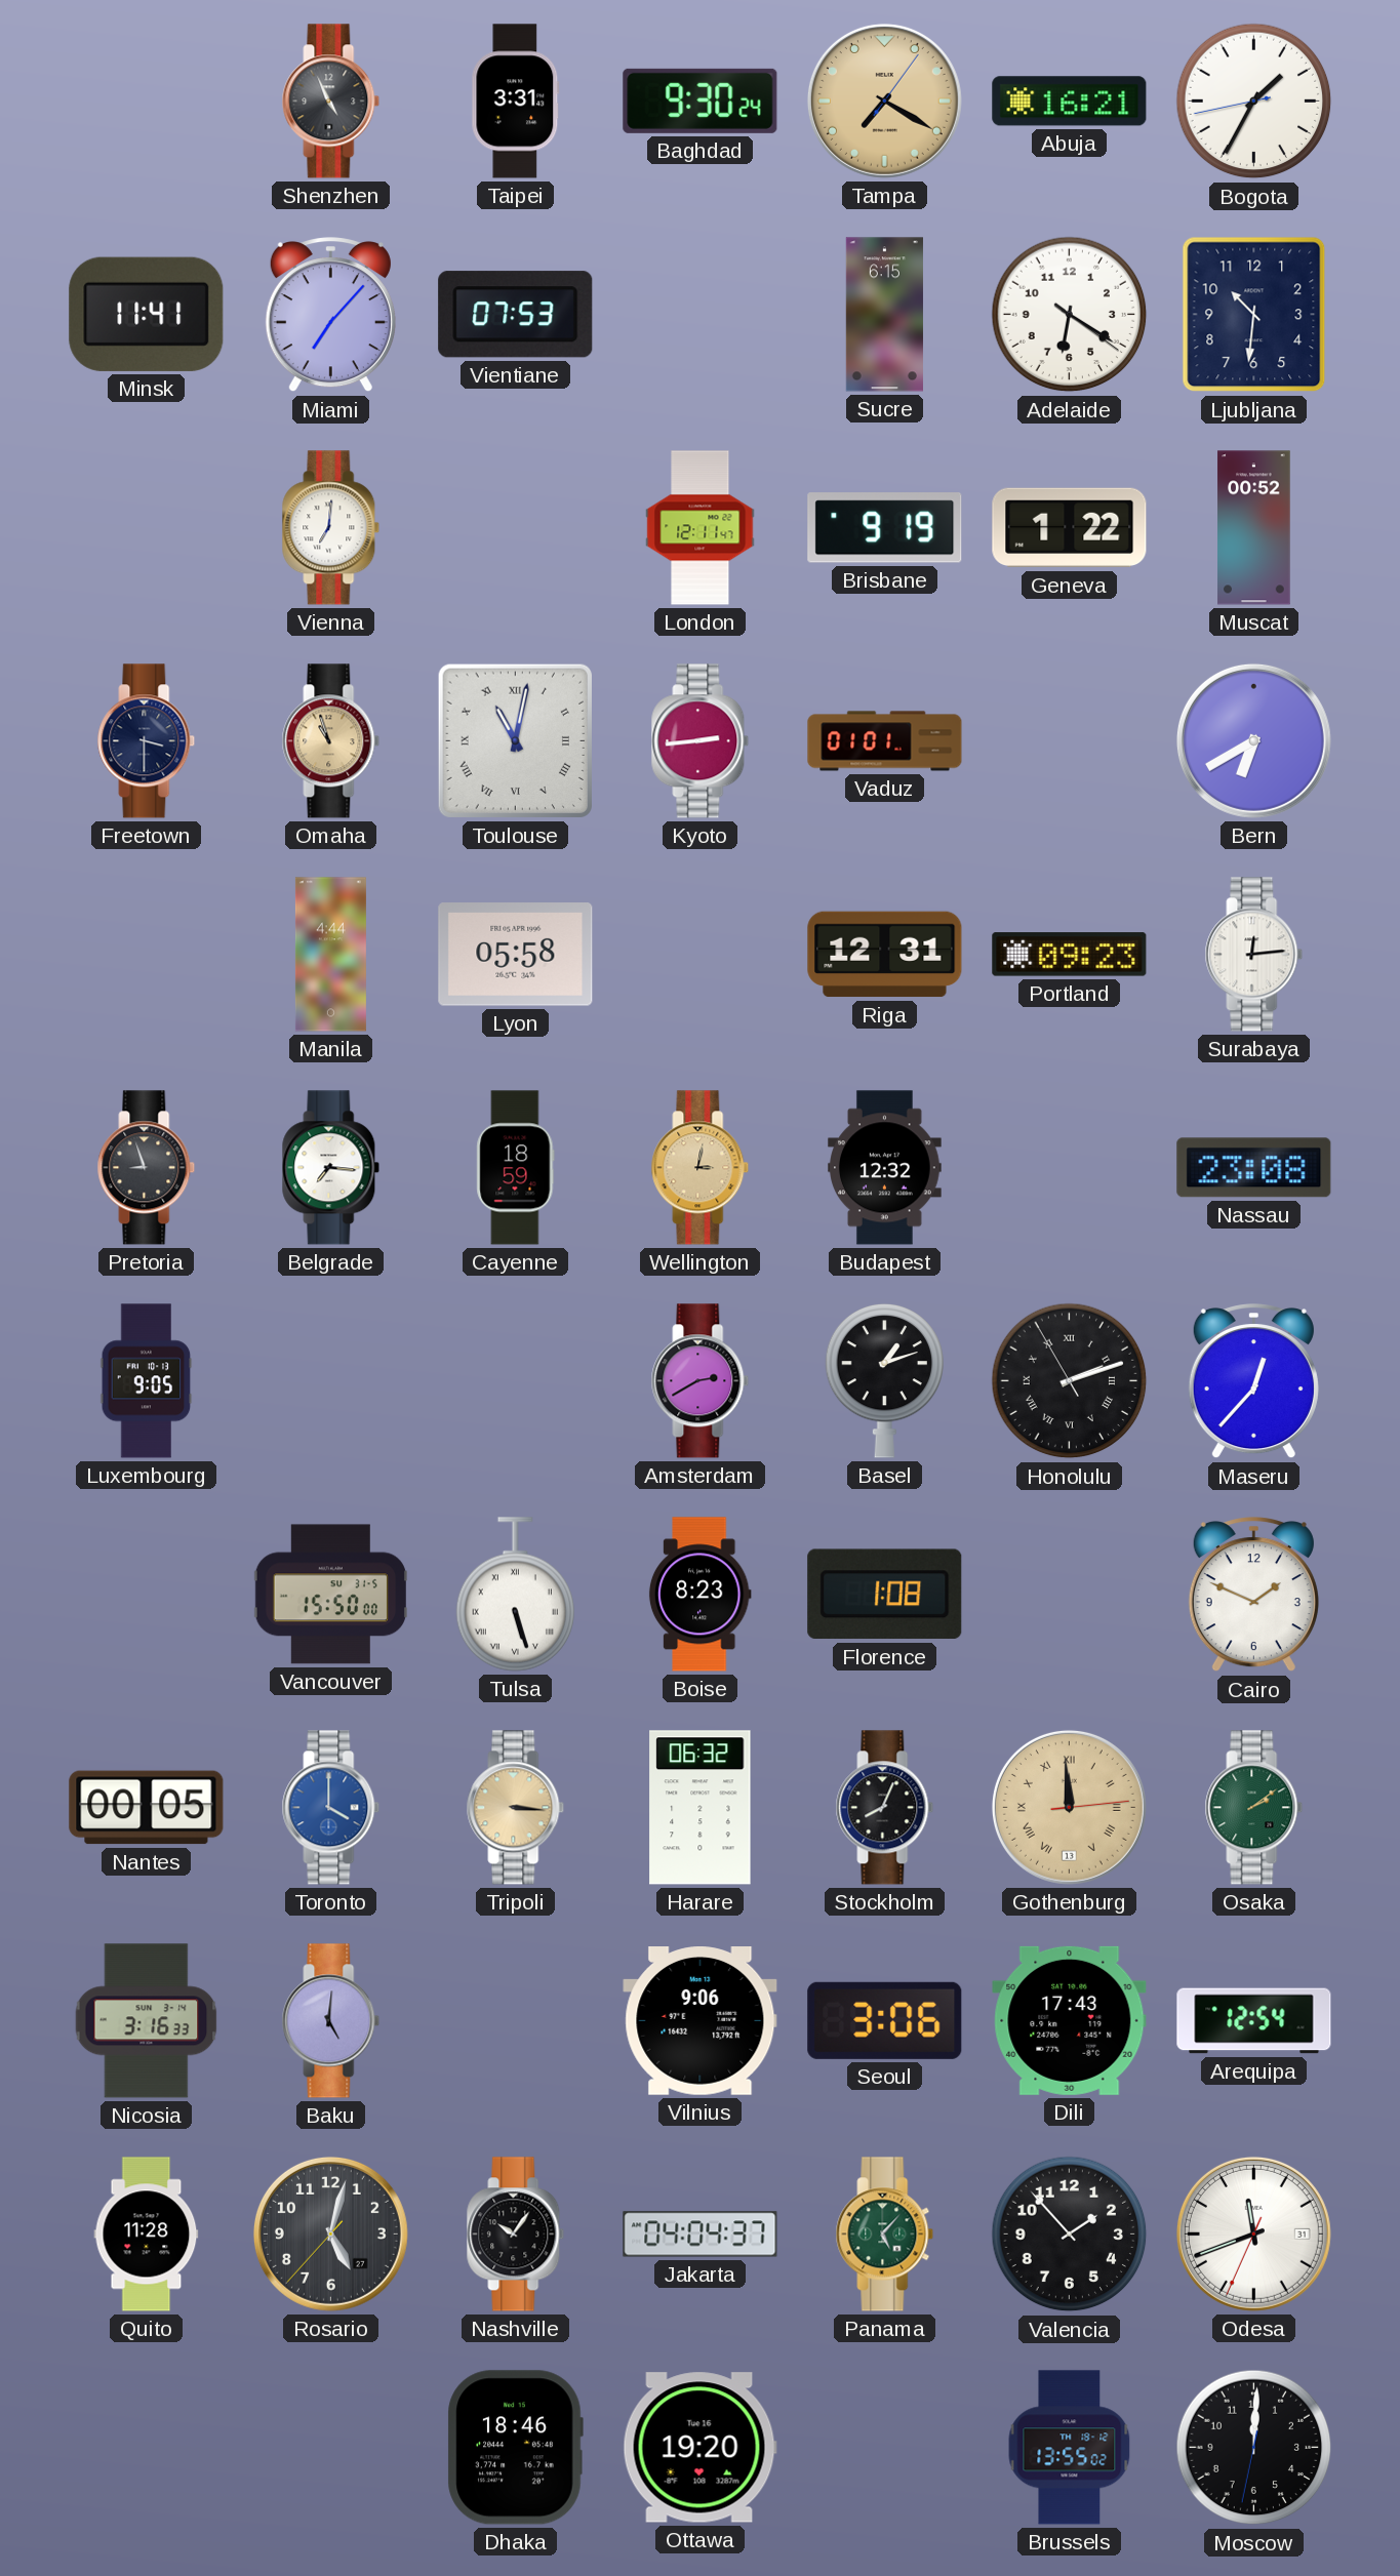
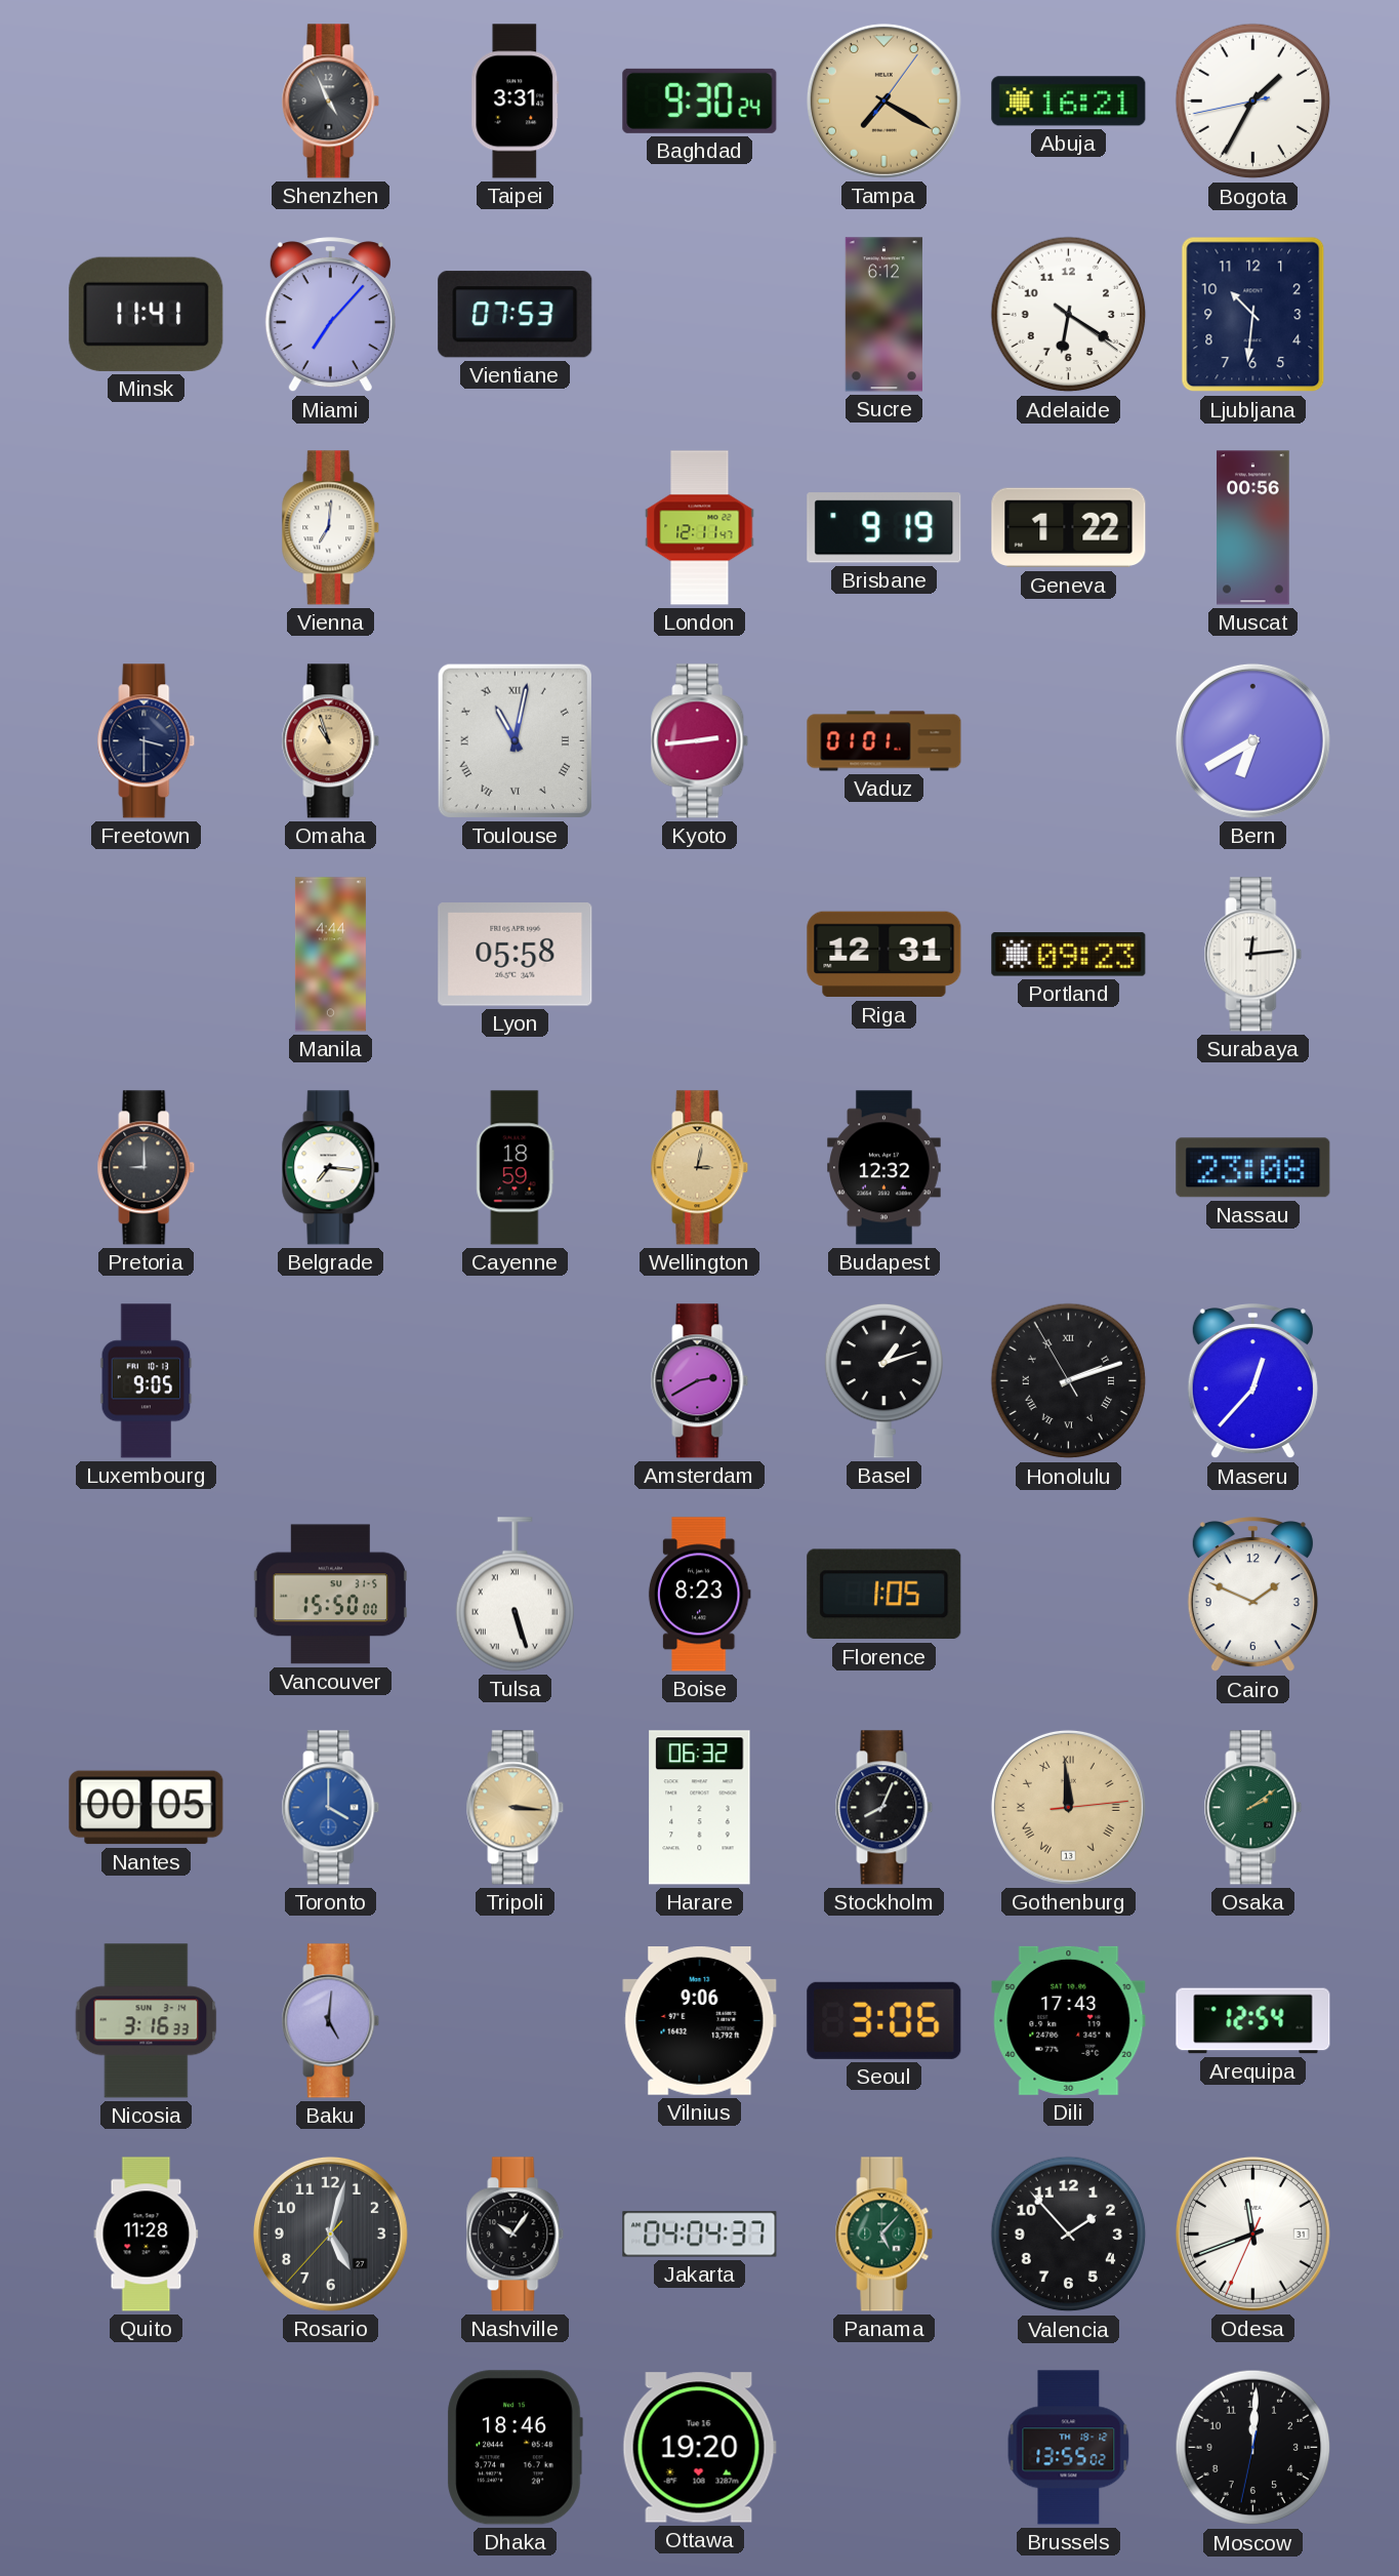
Sucre: 6:15 -> 6:12
Muscat: 00:52 -> 00:56
Pretoria: 8:57 -> 9:00
Florence: 1:08 -> 1:05
